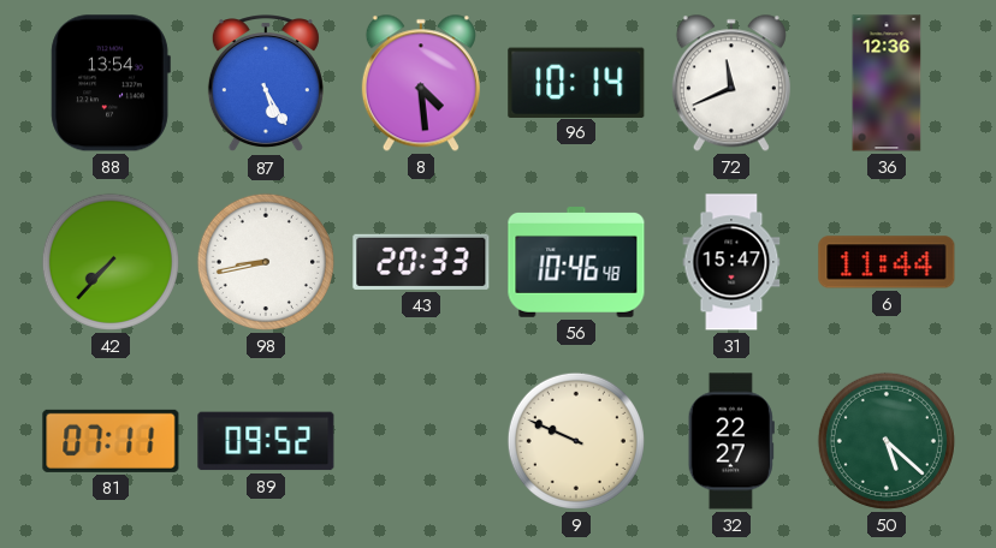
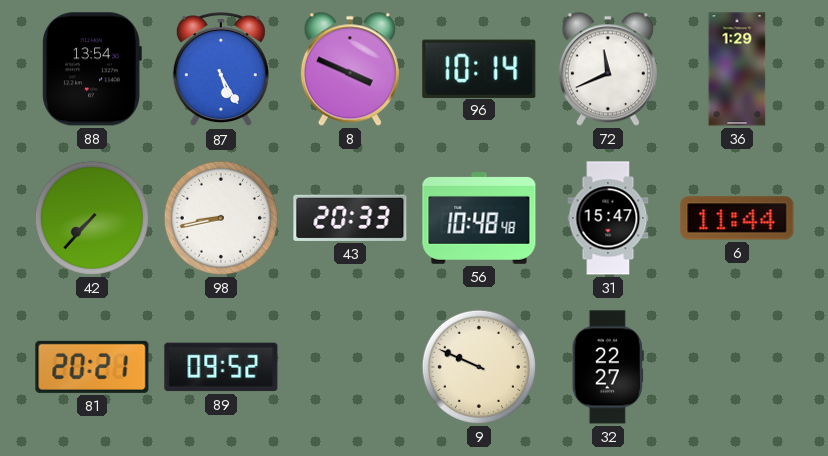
8: 4:29 -> 3:49
36: 12:36 -> 1:29
56: 10:46 -> 10:48
81: 07:11 -> 20:21
50: 5:22 -> none
